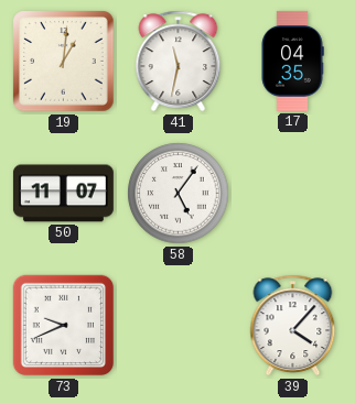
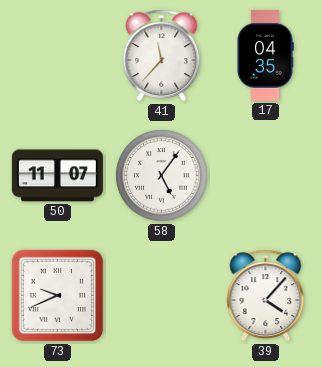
19: 1:01 -> none
41: 11:32 -> 11:37
